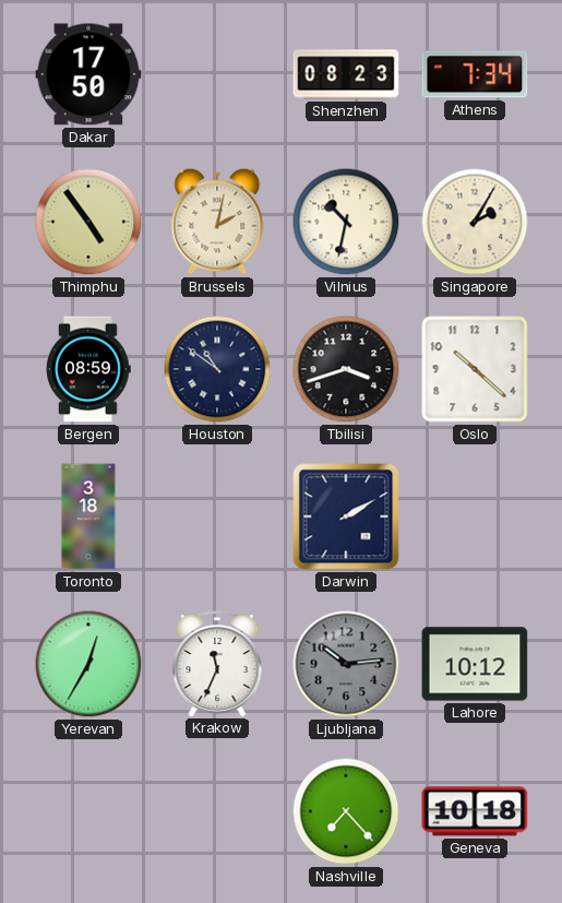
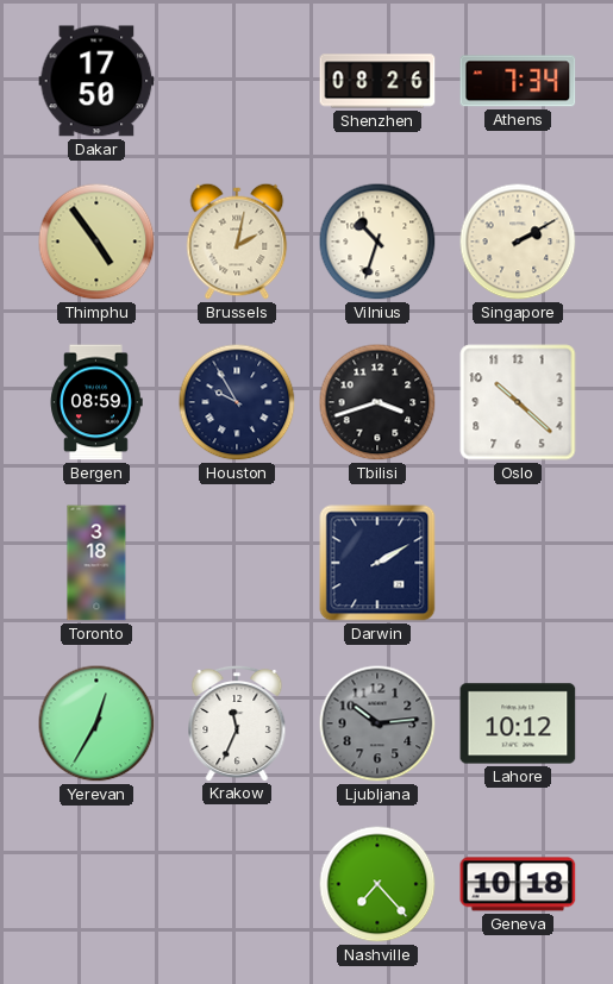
Shenzhen: 08:23 -> 08:26
Vilnius: 10:32 -> 10:33
Singapore: 2:05 -> 2:10
Houston: 10:51 -> 9:55
